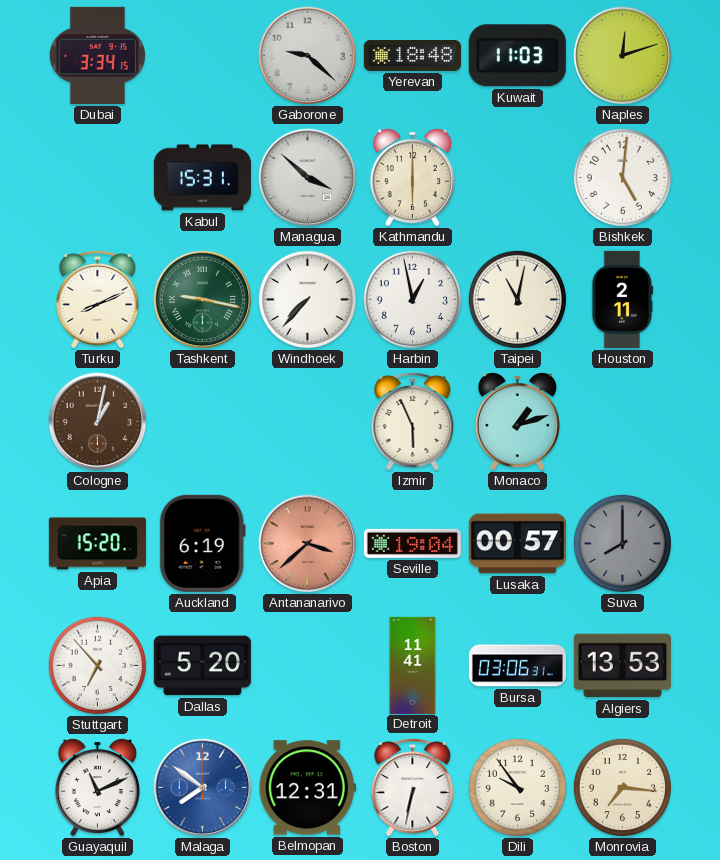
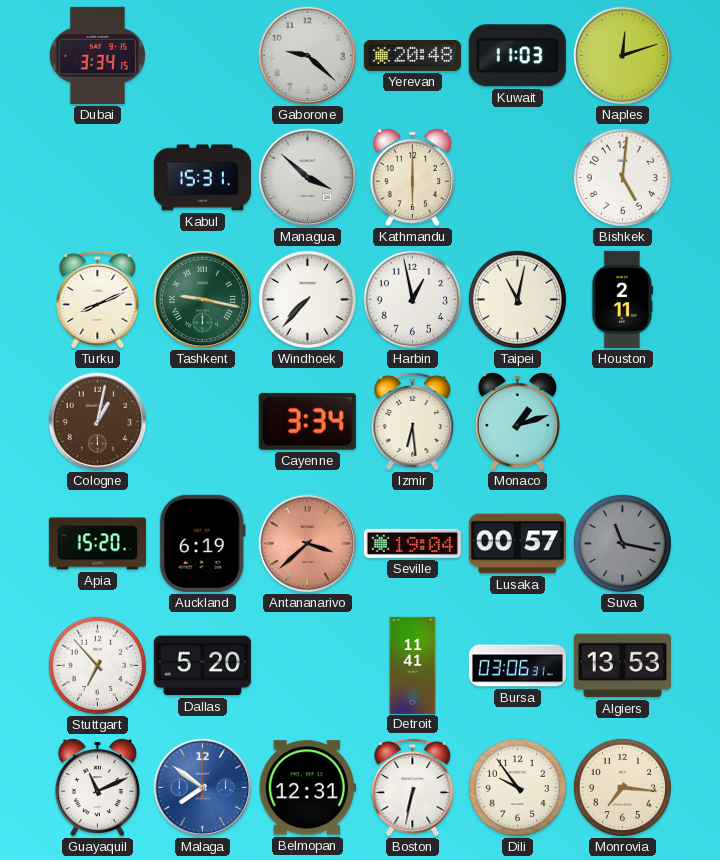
Yerevan: 18:48 -> 20:48
Cayenne: none -> 3:34
Izmir: 5:56 -> 6:29
Suva: 8:00 -> 11:17
